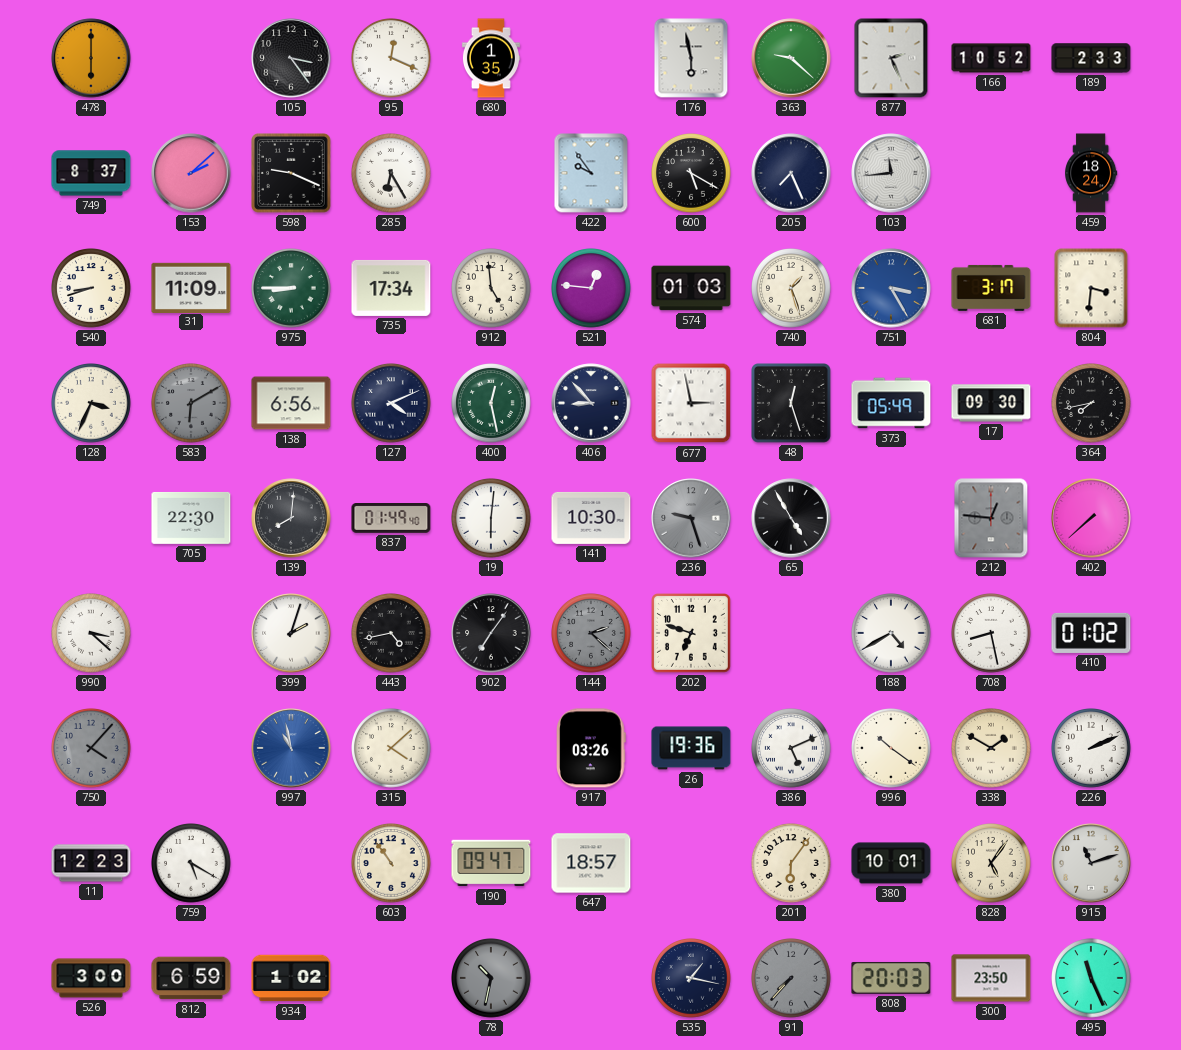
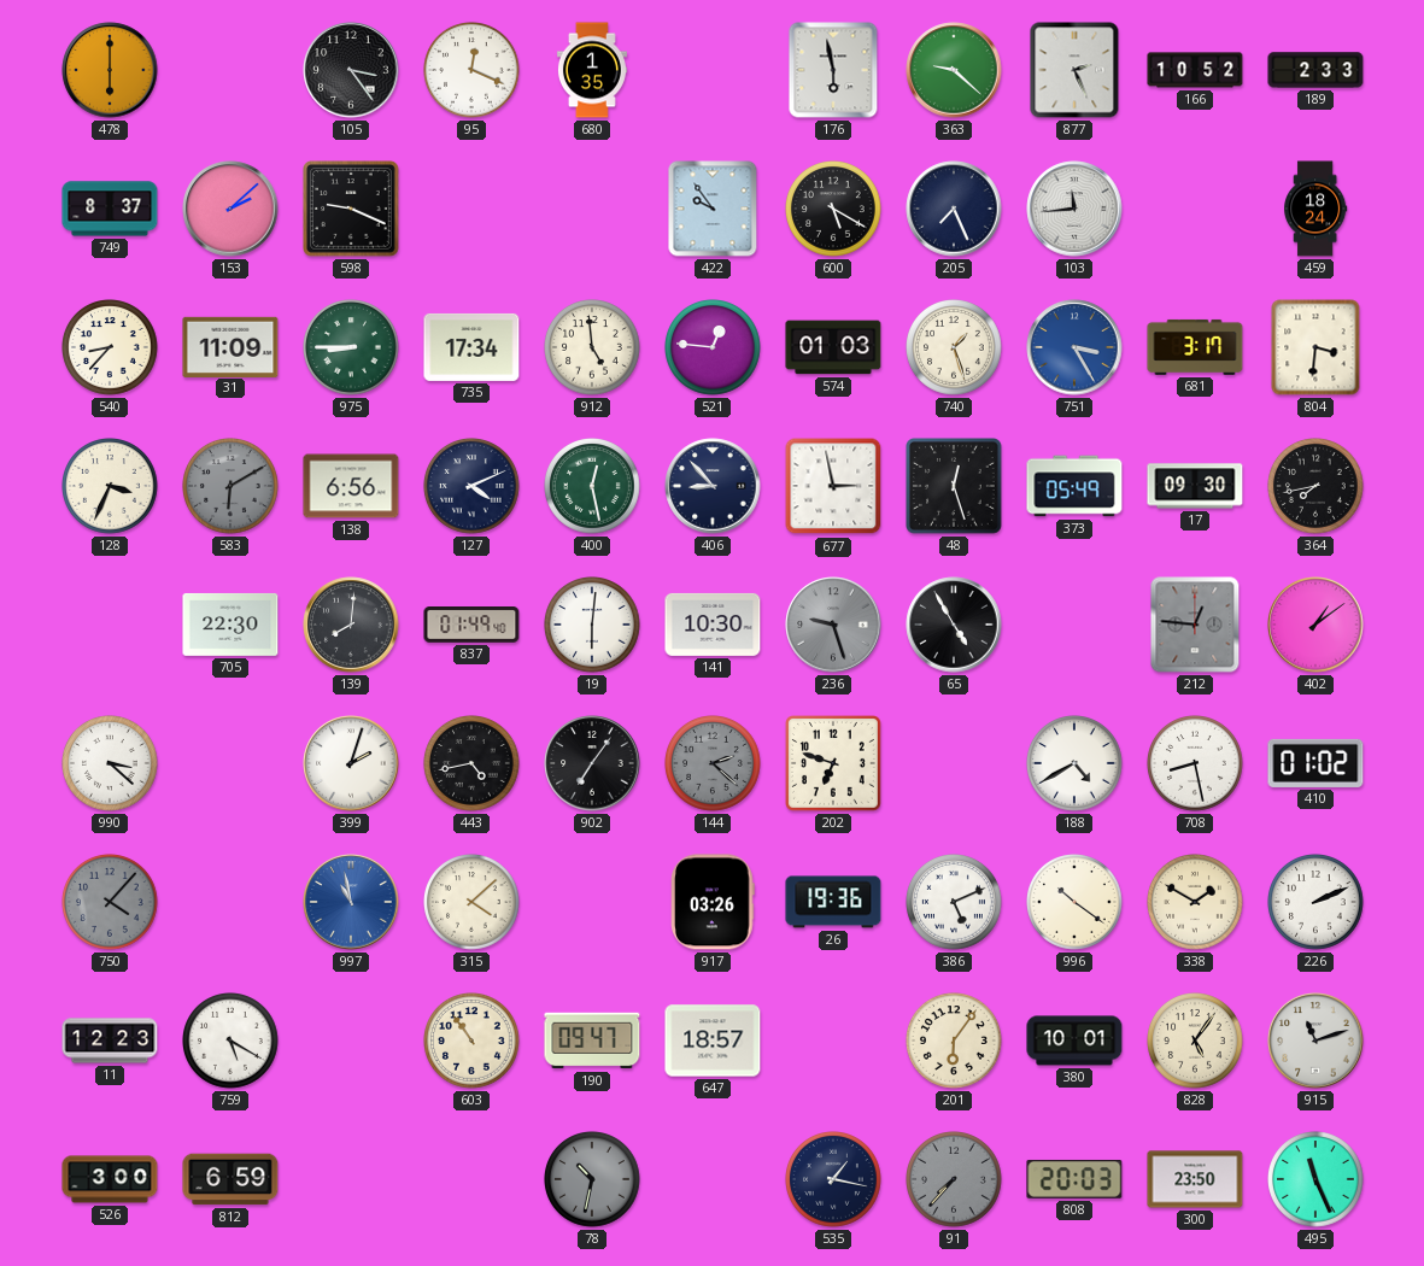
285: 6:25 -> none
540: 8:42 -> 8:37
402: 7:38 -> 1:09
934: 1:02 -> none
